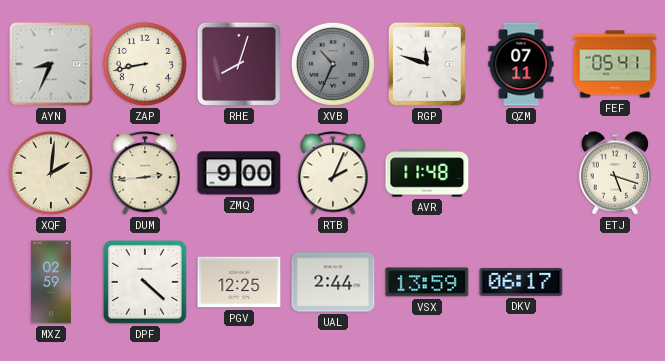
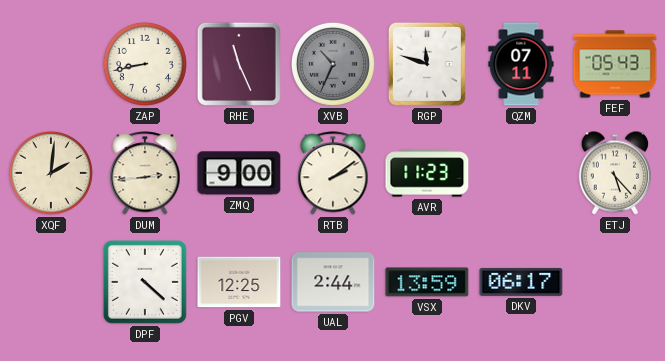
AYN: 8:34 -> none
RHE: 8:03 -> 11:26
FEF: 05:41 -> 05:43
RTB: 2:04 -> 2:09
AVR: 11:48 -> 11:23
ETJ: 5:18 -> 5:23
MXZ: 02:59 -> none
